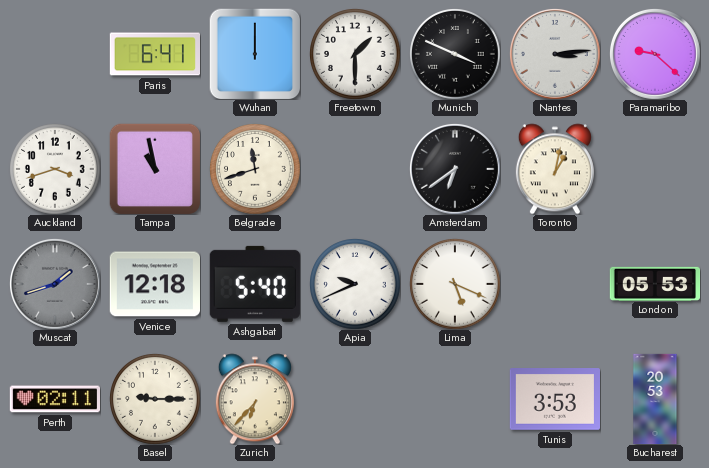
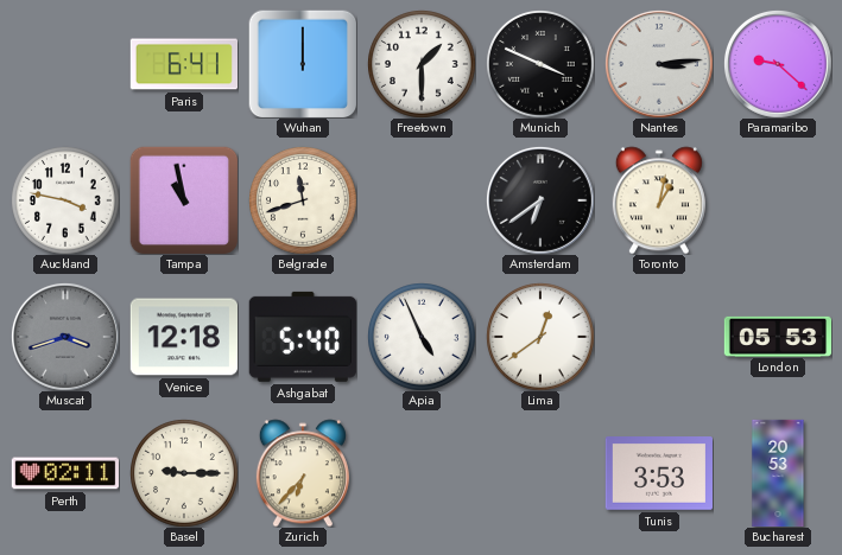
Auckland: 3:42 -> 3:47
Muscat: 1:42 -> 3:42
Apia: 9:41 -> 4:56
Lima: 5:19 -> 12:39
